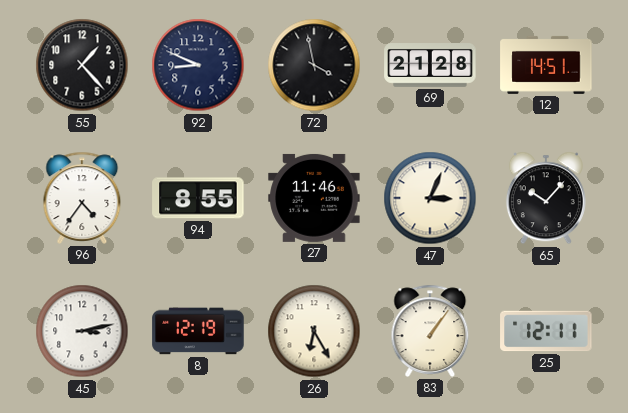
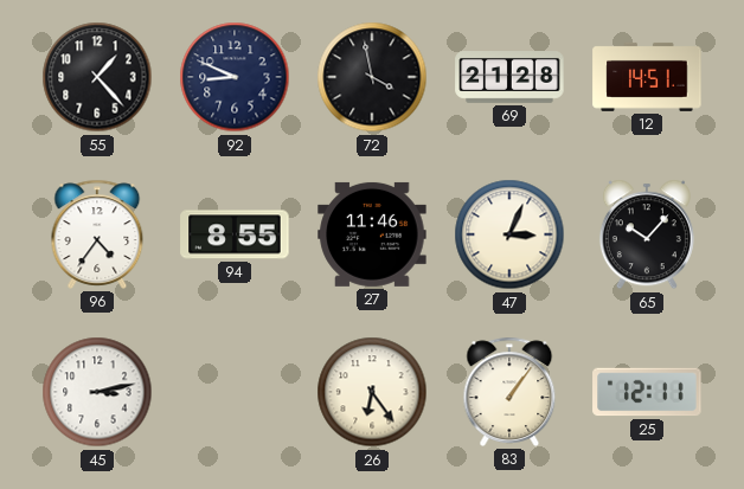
8: 12:19 -> none
26: 6:25 -> 6:24
